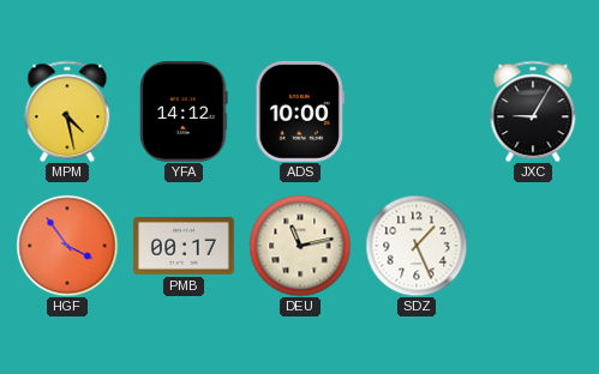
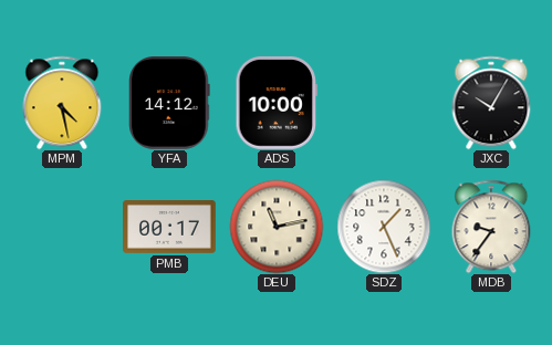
JXC: 9:05 -> 10:05
HGF: 3:54 -> none
MDB: none -> 9:36
